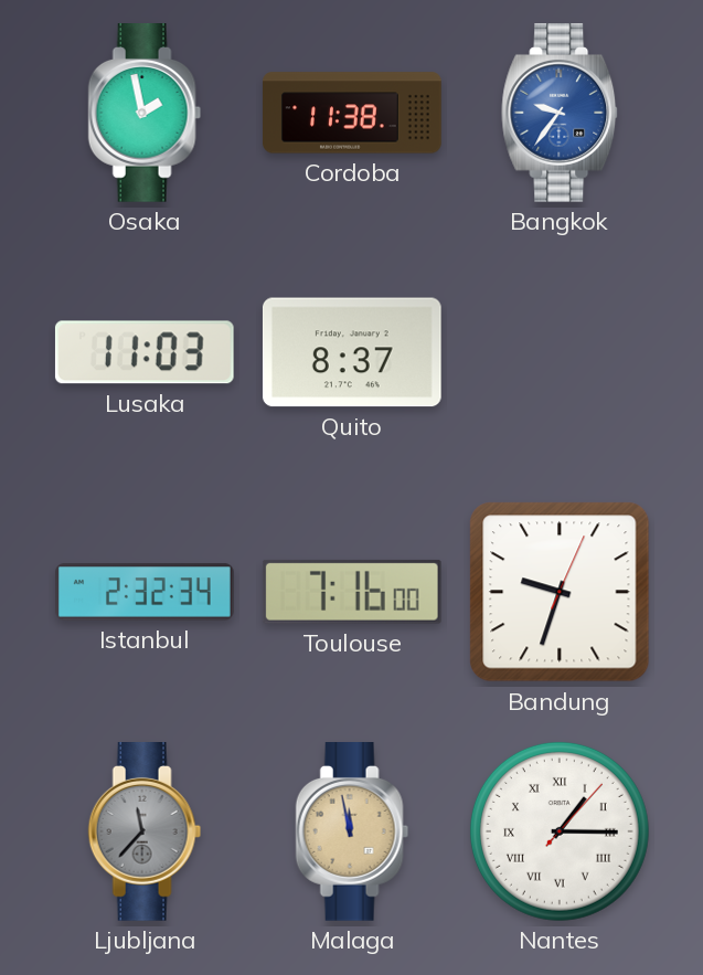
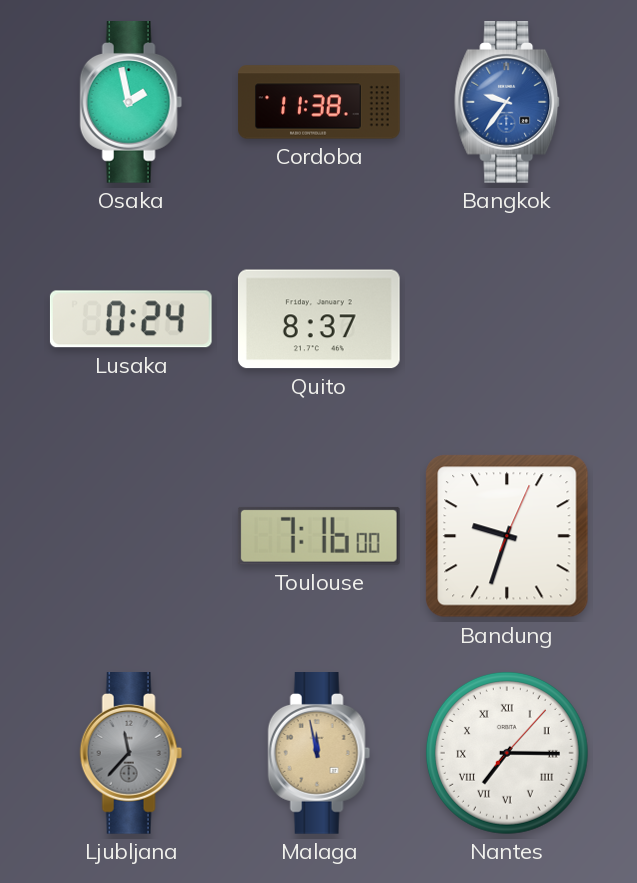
Lusaka: 11:03 -> 0:24
Istanbul: 2:32 -> none
Nantes: 1:15 -> 7:15
